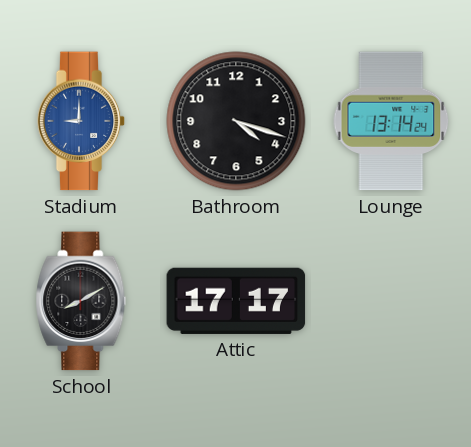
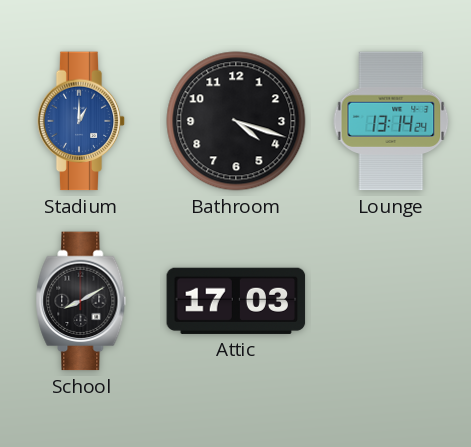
Stadium: 9:00 -> 1:00
Attic: 17:17 -> 17:03
